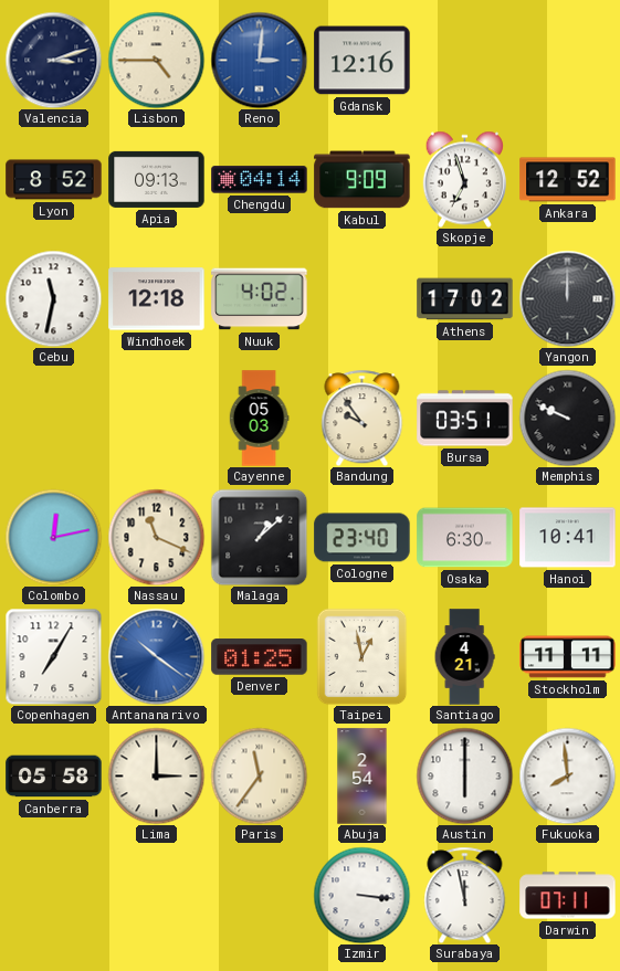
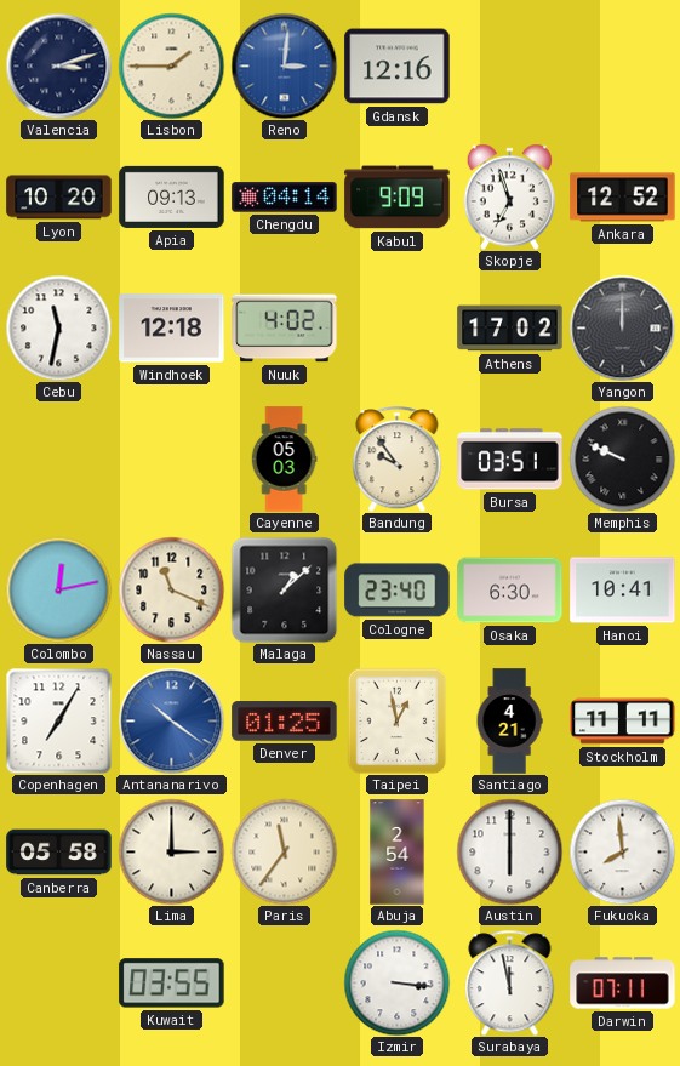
Lisbon: 4:45 -> 1:45
Lyon: 8:52 -> 10:20
Kuwait: none -> 03:55
